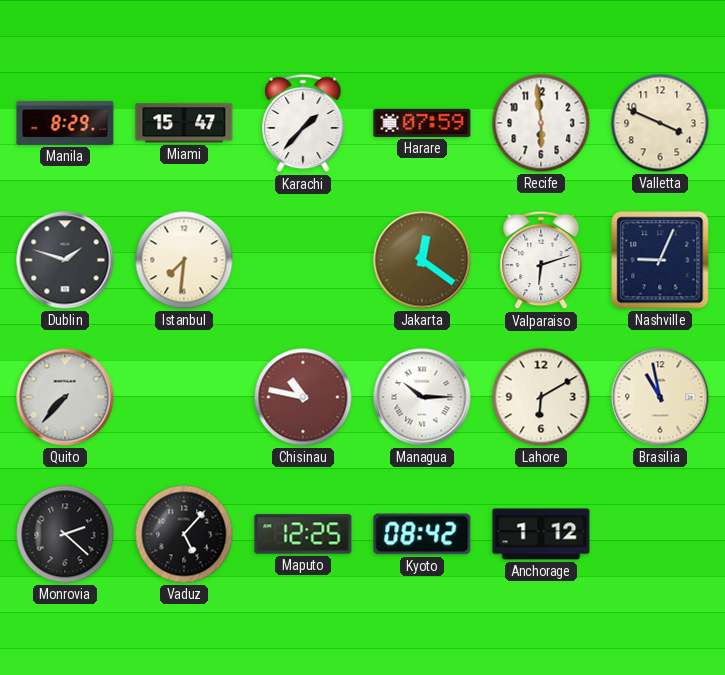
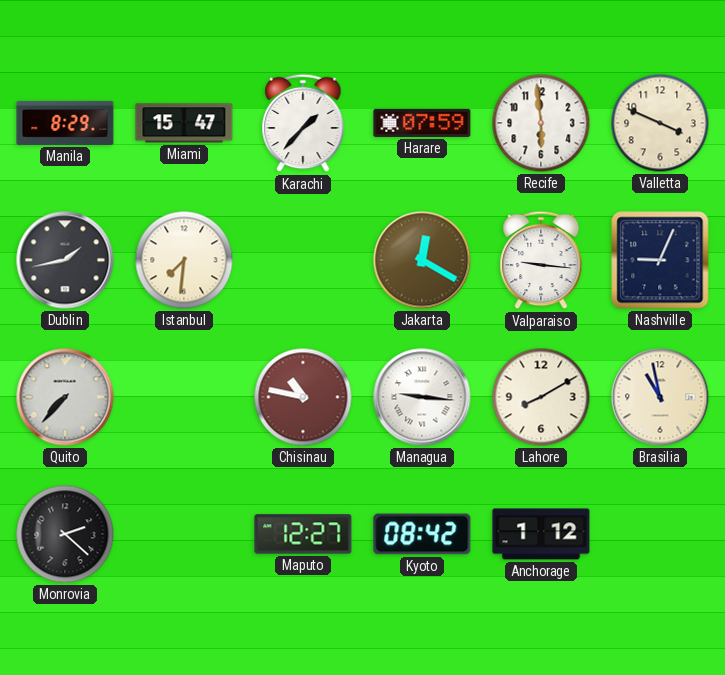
Dublin: 1:48 -> 1:43
Jakarta: 12:21 -> 12:20
Valparaiso: 6:12 -> 9:16
Managua: 10:15 -> 9:16
Lahore: 6:10 -> 8:10
Vaduz: 5:07 -> none
Maputo: 12:25 -> 12:27
